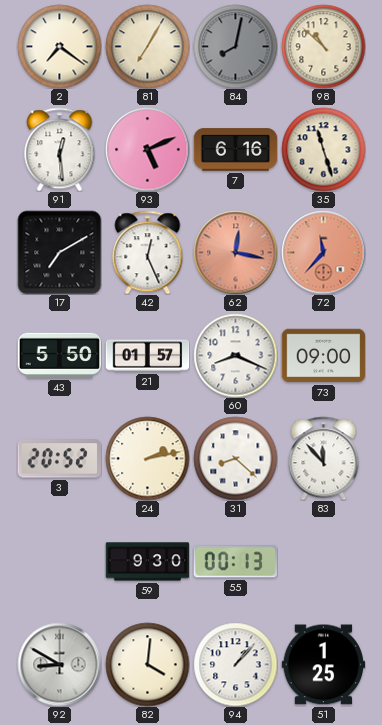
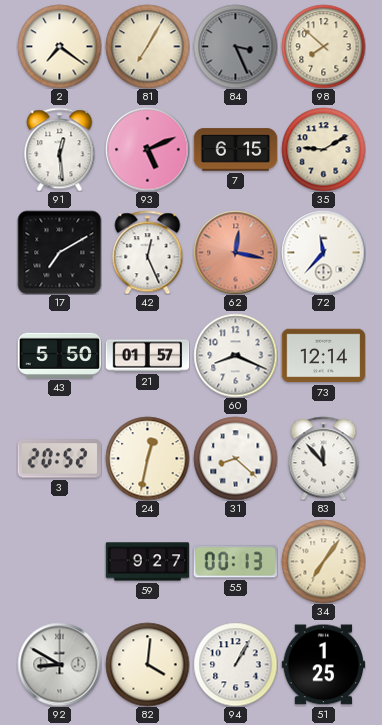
84: 8:02 -> 3:26
98: 10:52 -> 7:52
7: 6:16 -> 6:15
35: 11:27 -> 9:10
72 dial: salmon -> white
73: 09:00 -> 12:14
24: 2:13 -> 12:32
59: 9:30 -> 9:27
34: none -> 7:06
94: 1:07 -> 1:05
